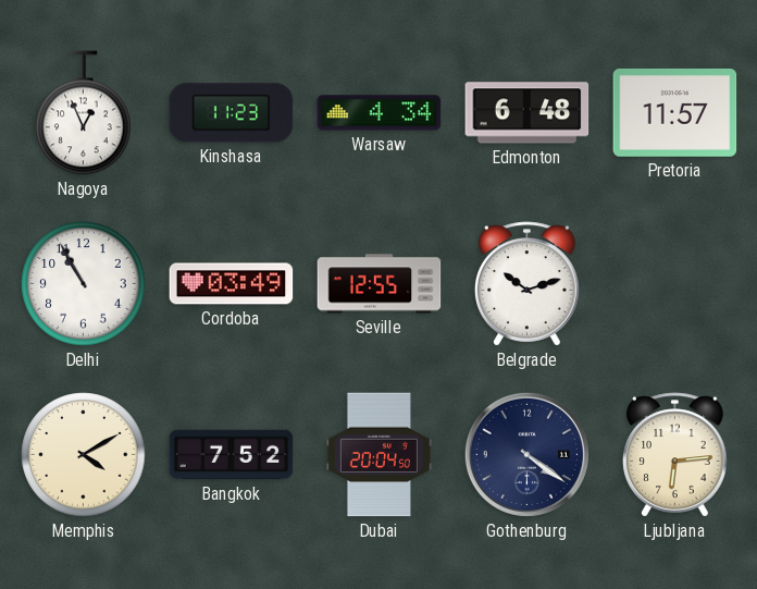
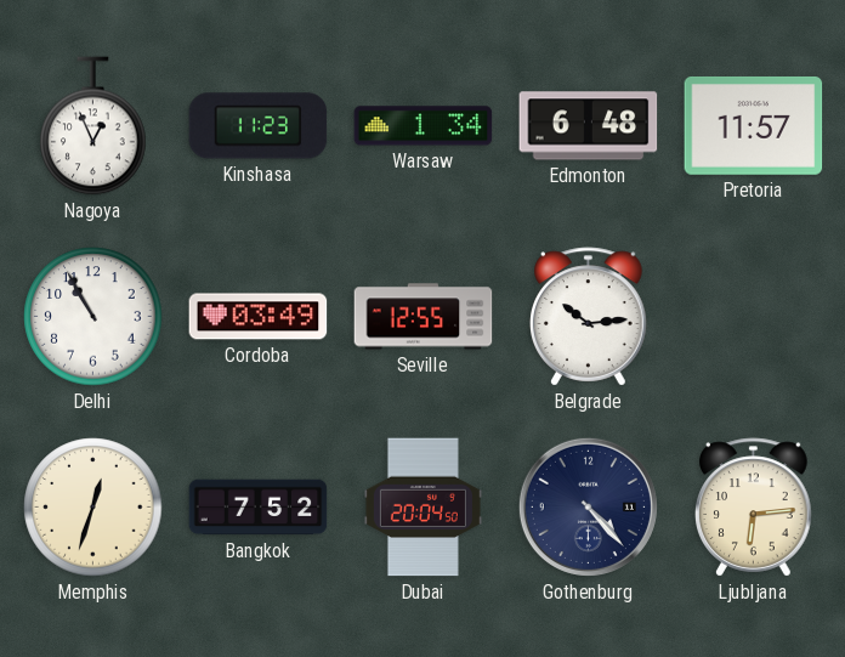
Warsaw: 4:34 -> 1:34
Belgrade: 10:12 -> 10:14
Memphis: 4:10 -> 12:33
Gothenburg: 4:21 -> 4:23
